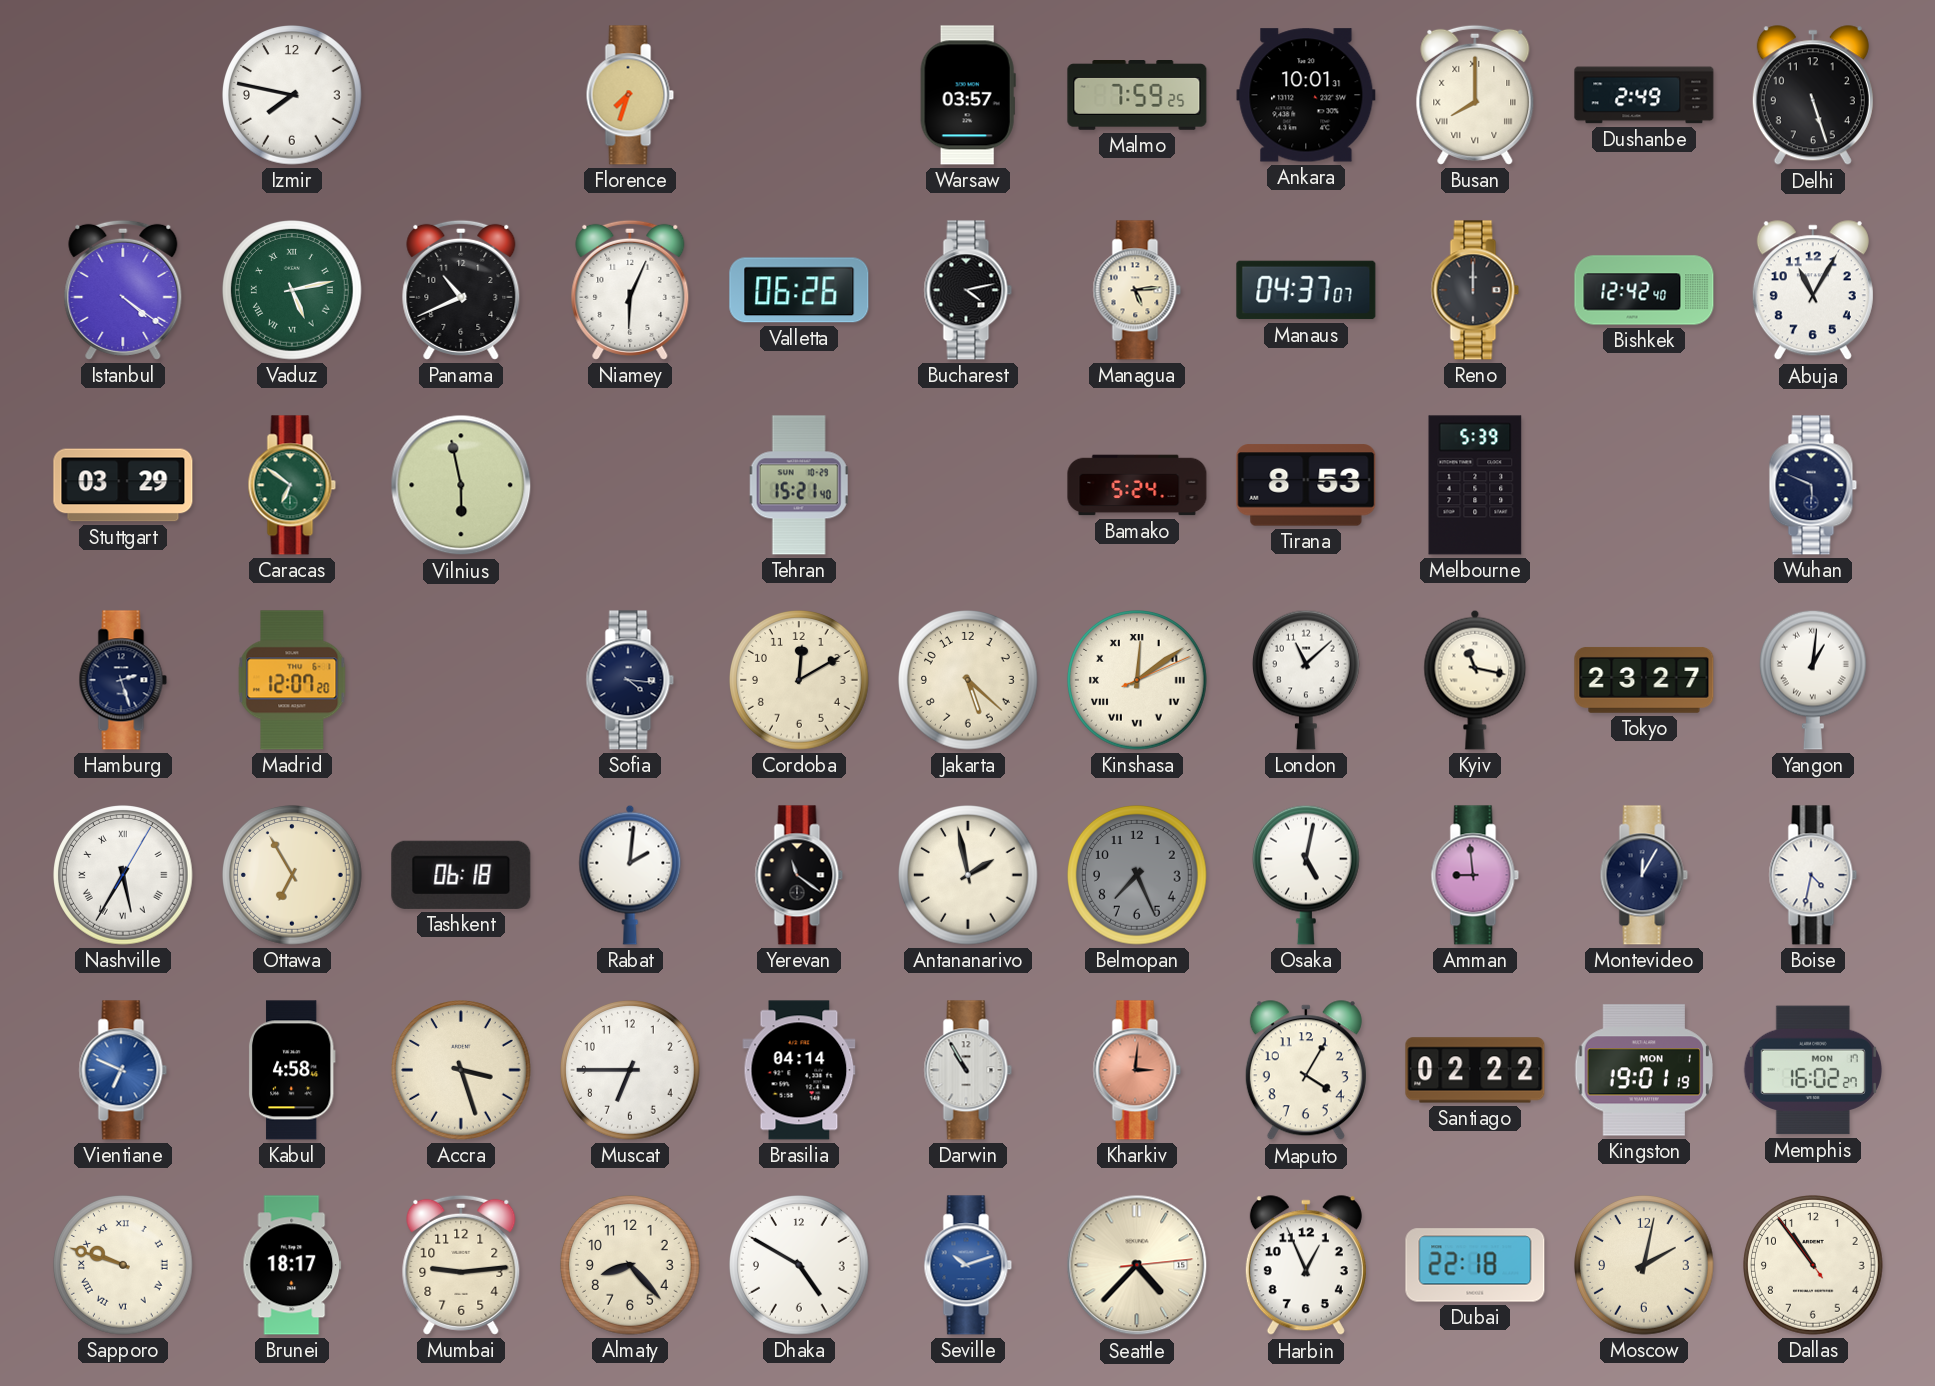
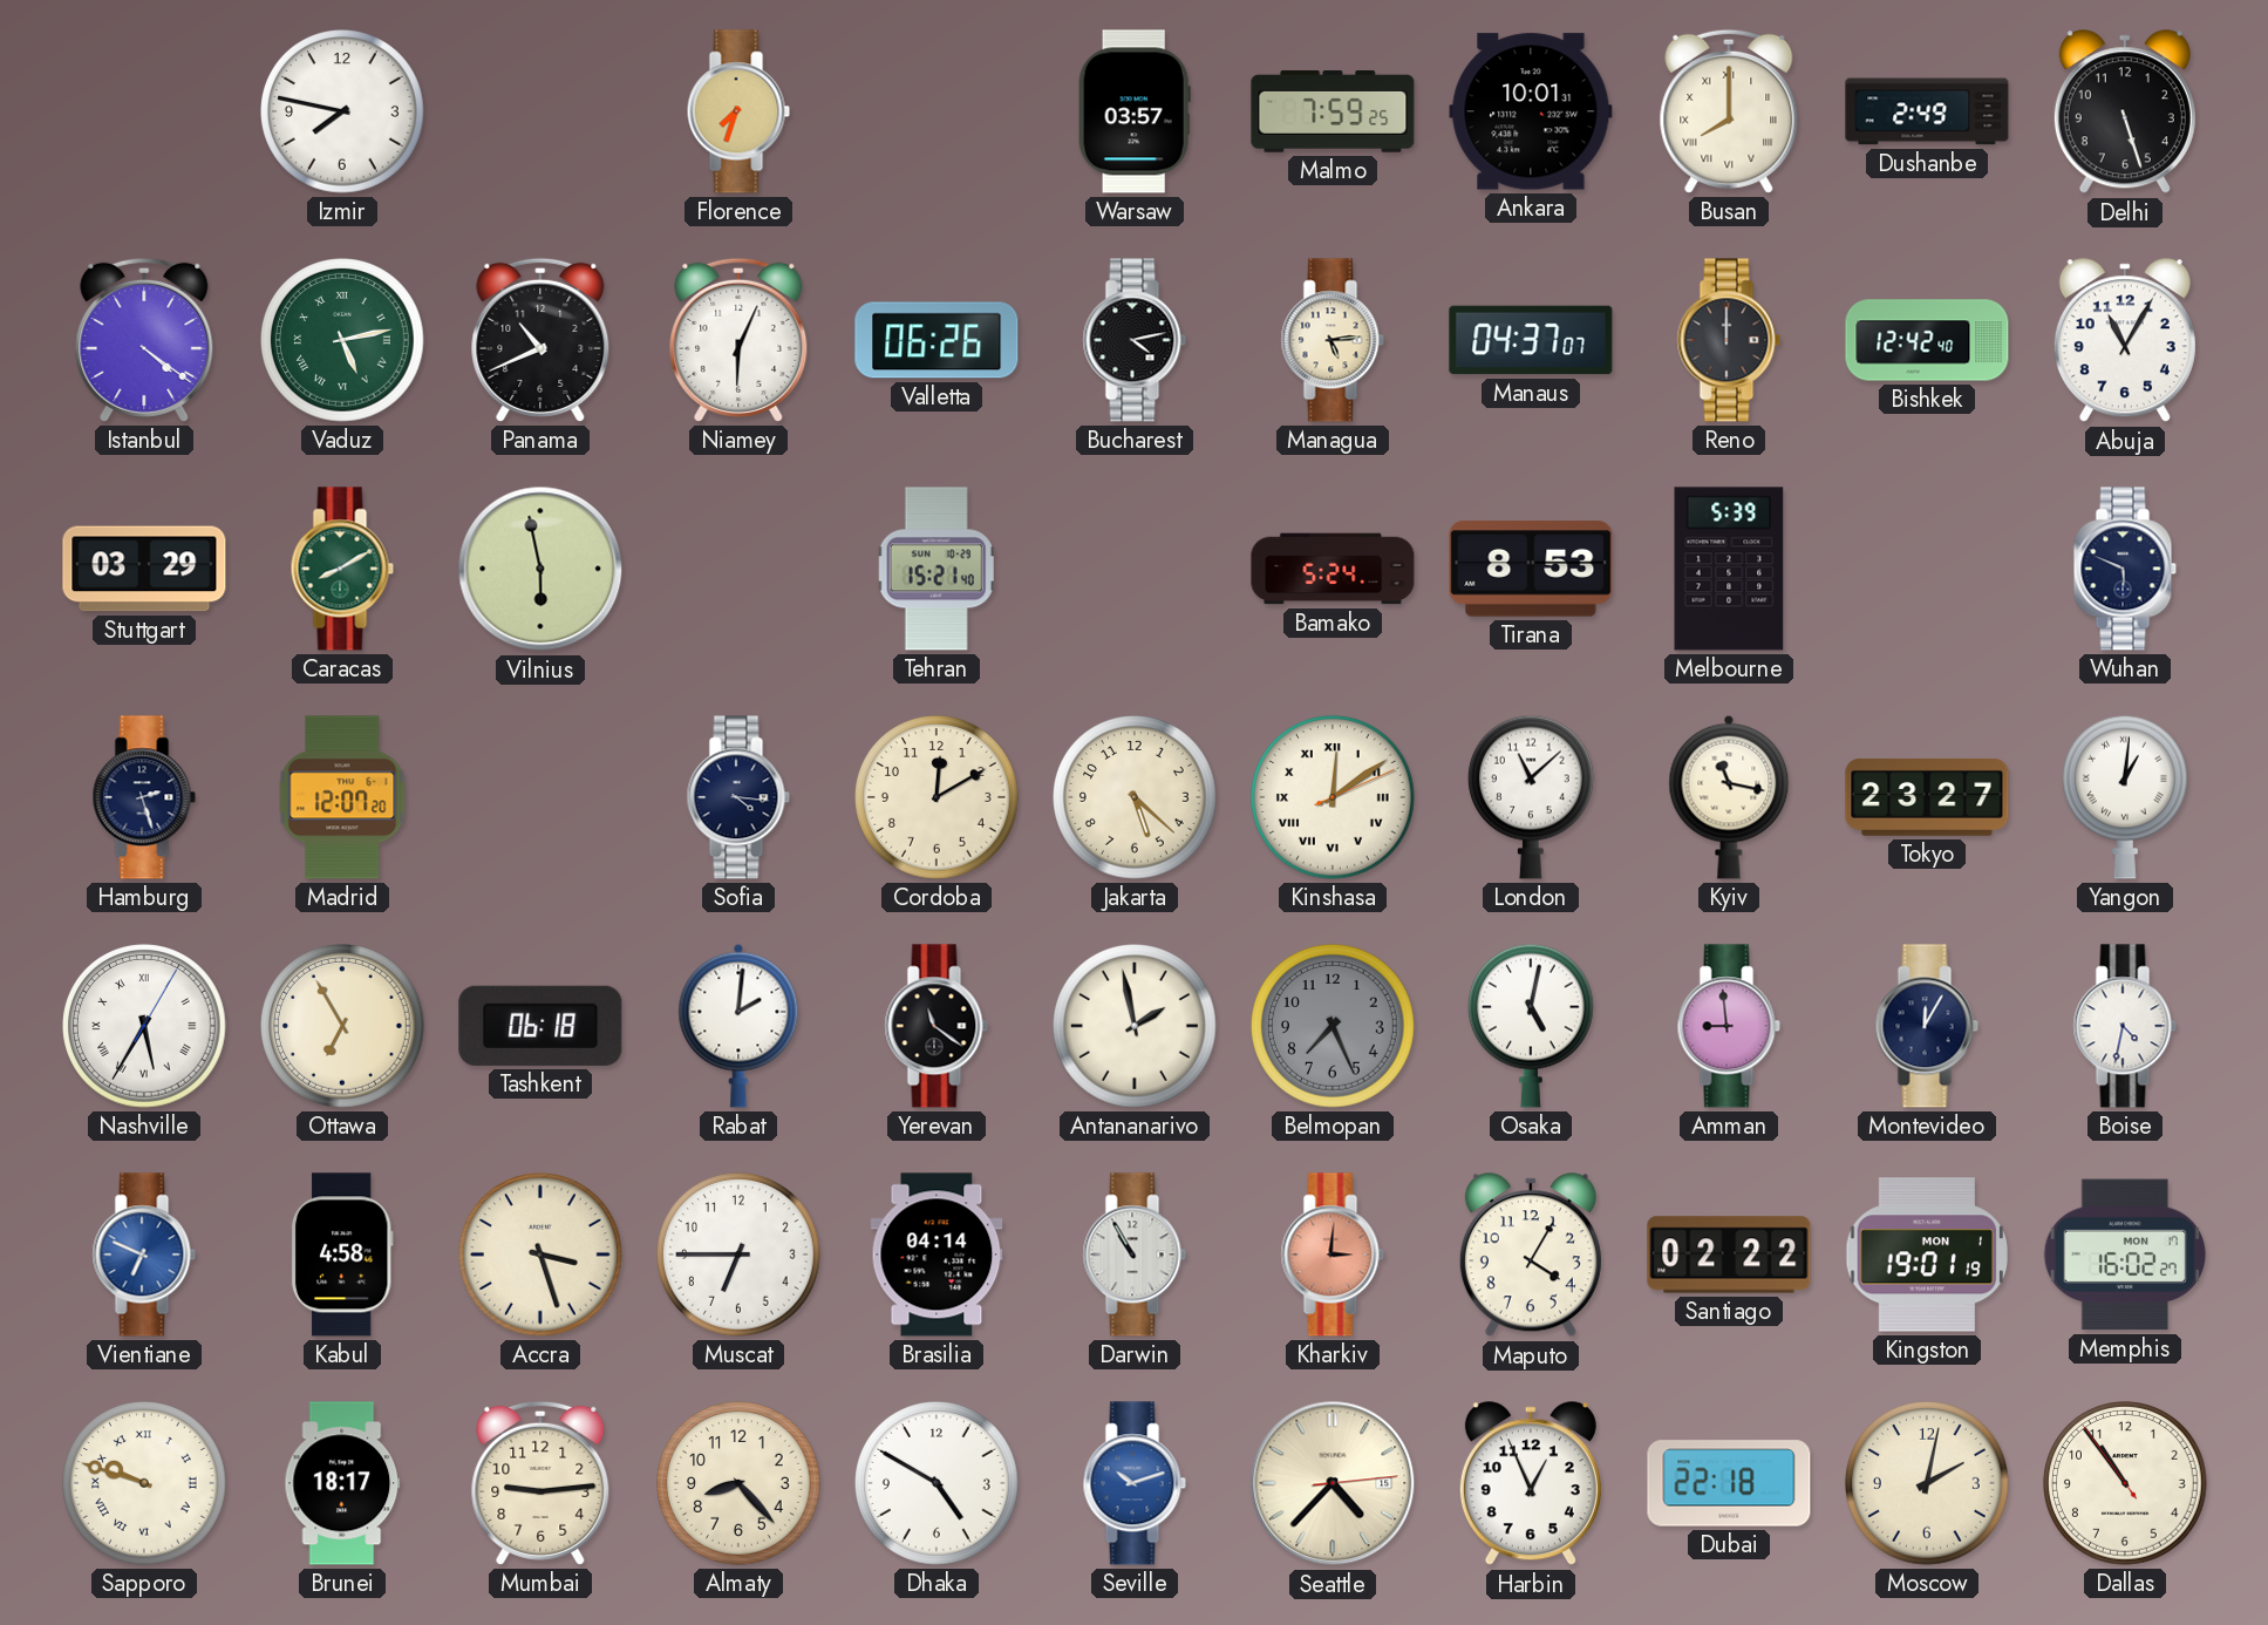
Caracas: 6:51 -> 8:10
